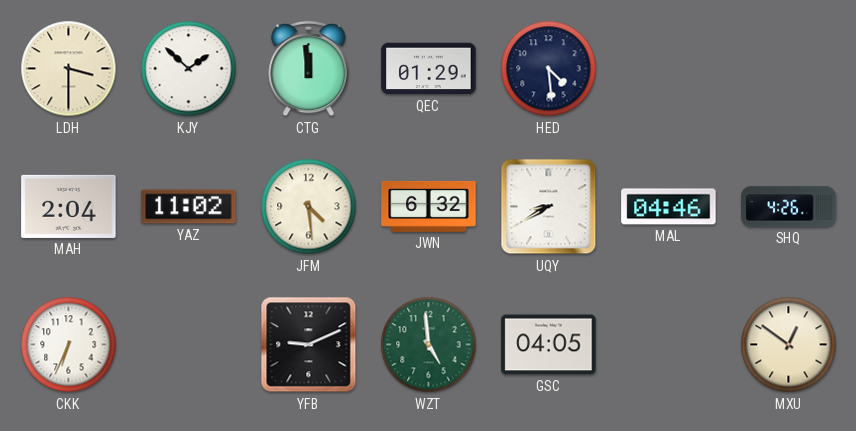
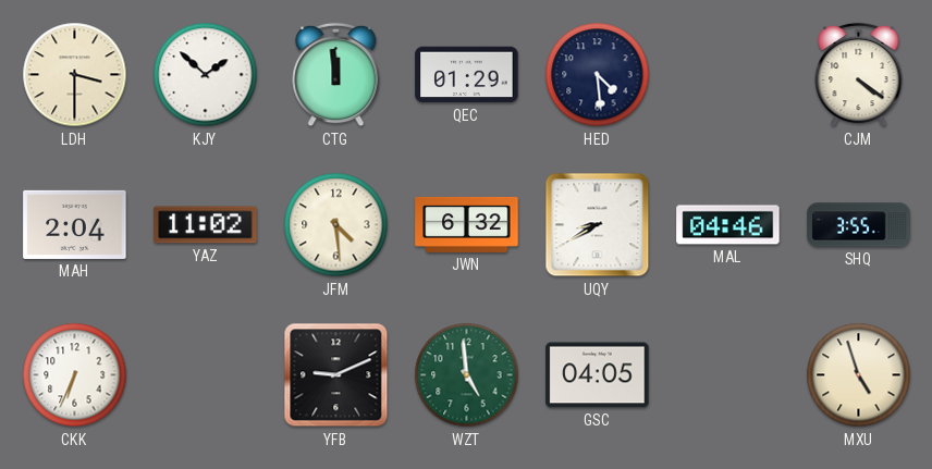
CJM: none -> 4:21
SHQ: 4:26 -> 3:55
MXU: 12:51 -> 4:57
